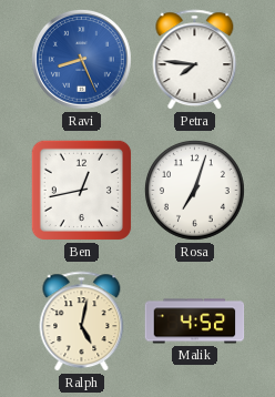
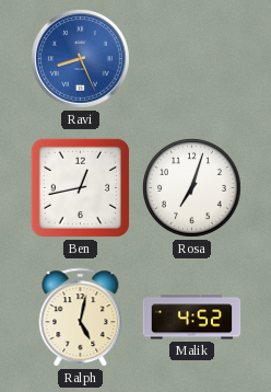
Petra: 7:46 -> none
